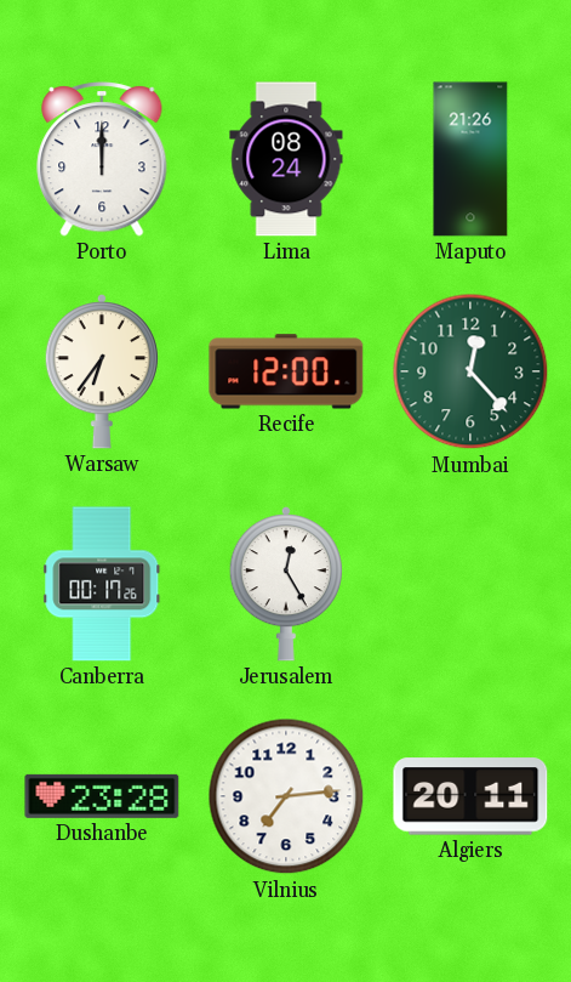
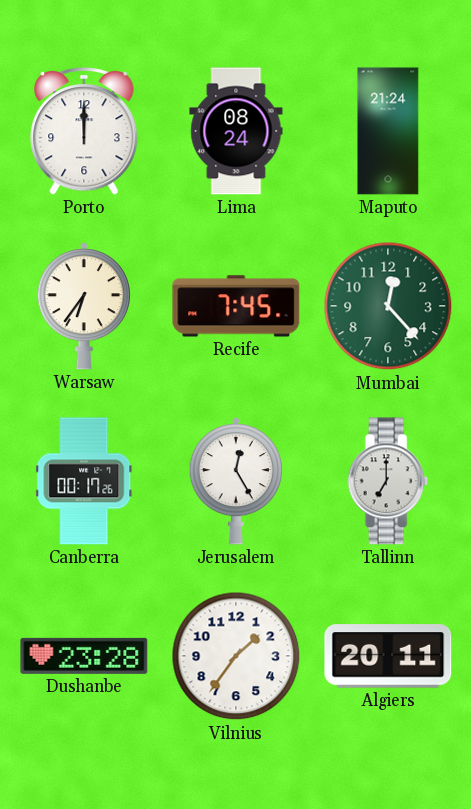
Maputo: 21:26 -> 21:24
Recife: 12:00 -> 7:45
Tallinn: none -> 7:00
Vilnius: 7:14 -> 1:36
